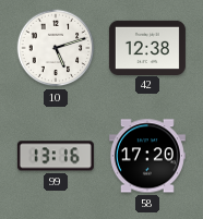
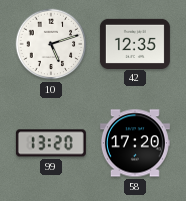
42: 12:38 -> 12:35
99: 13:16 -> 13:20
